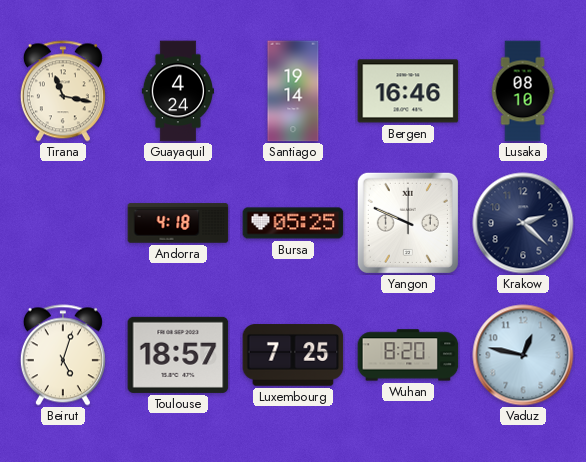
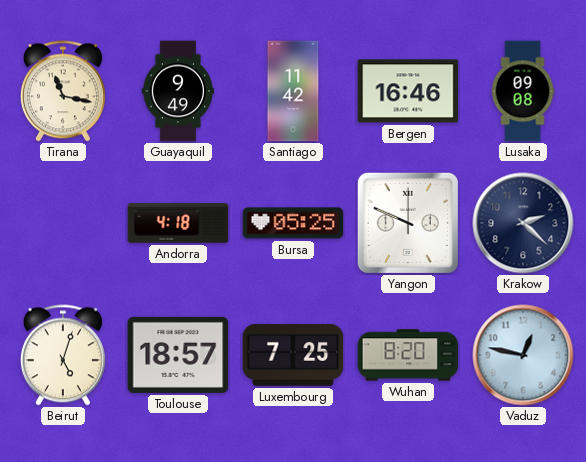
Guayaquil: 4:24 -> 9:49
Santiago: 19:14 -> 11:42
Lusaka: 08:10 -> 09:08
